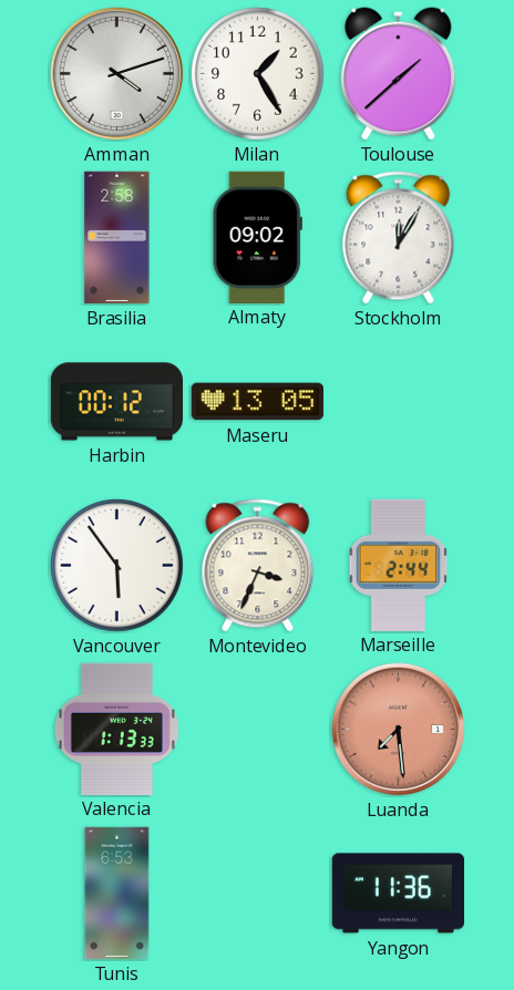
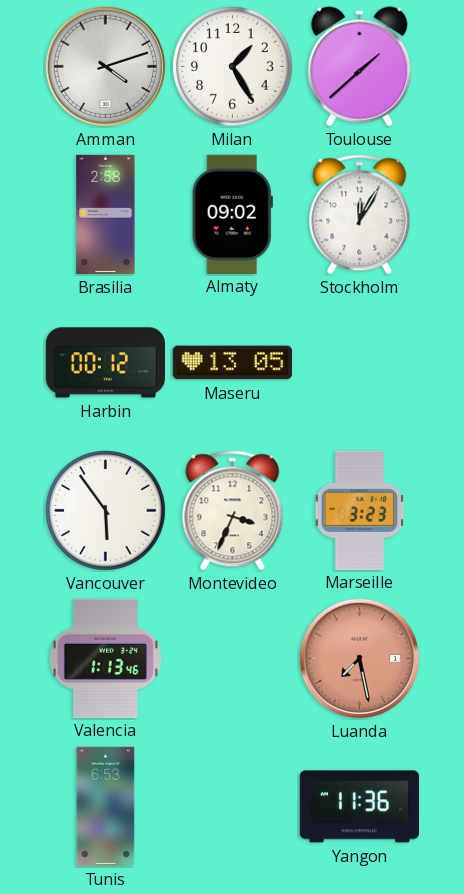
Marseille: 2:44 -> 3:23
Valencia: 1:13:33 -> 1:13:46
Luanda: 7:29 -> 7:28
